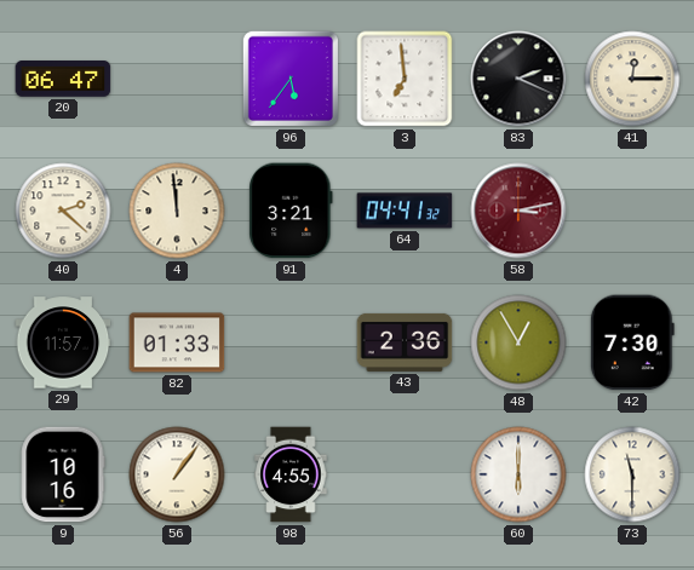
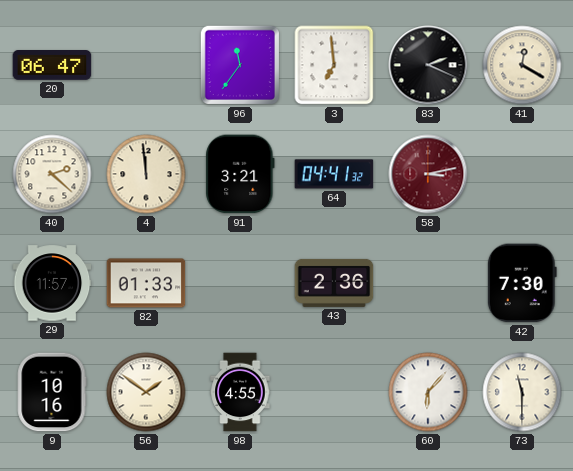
96: 5:36 -> 11:36
41: 12:15 -> 12:20
48: 12:55 -> none
56: 1:06 -> 1:51
60: 6:00 -> 6:07
